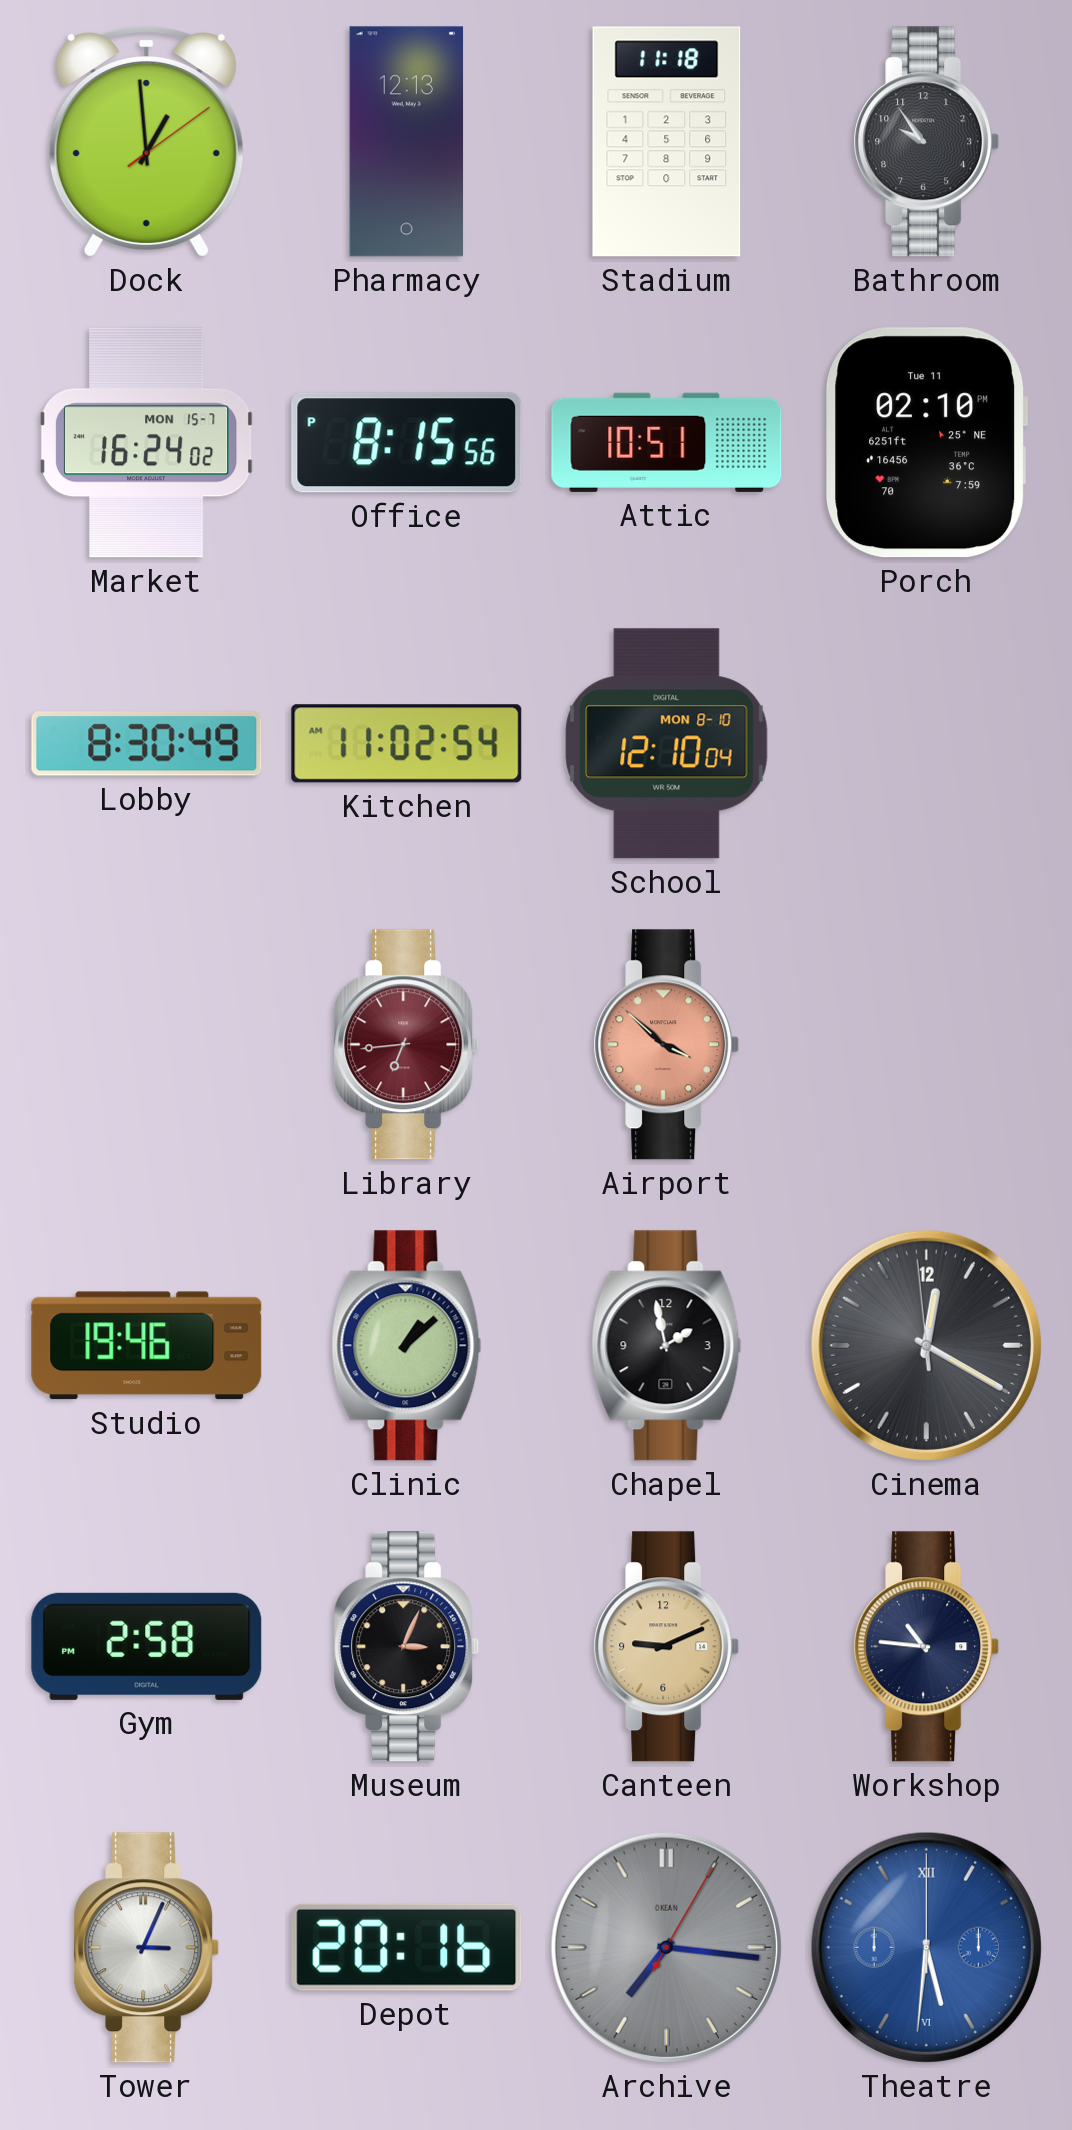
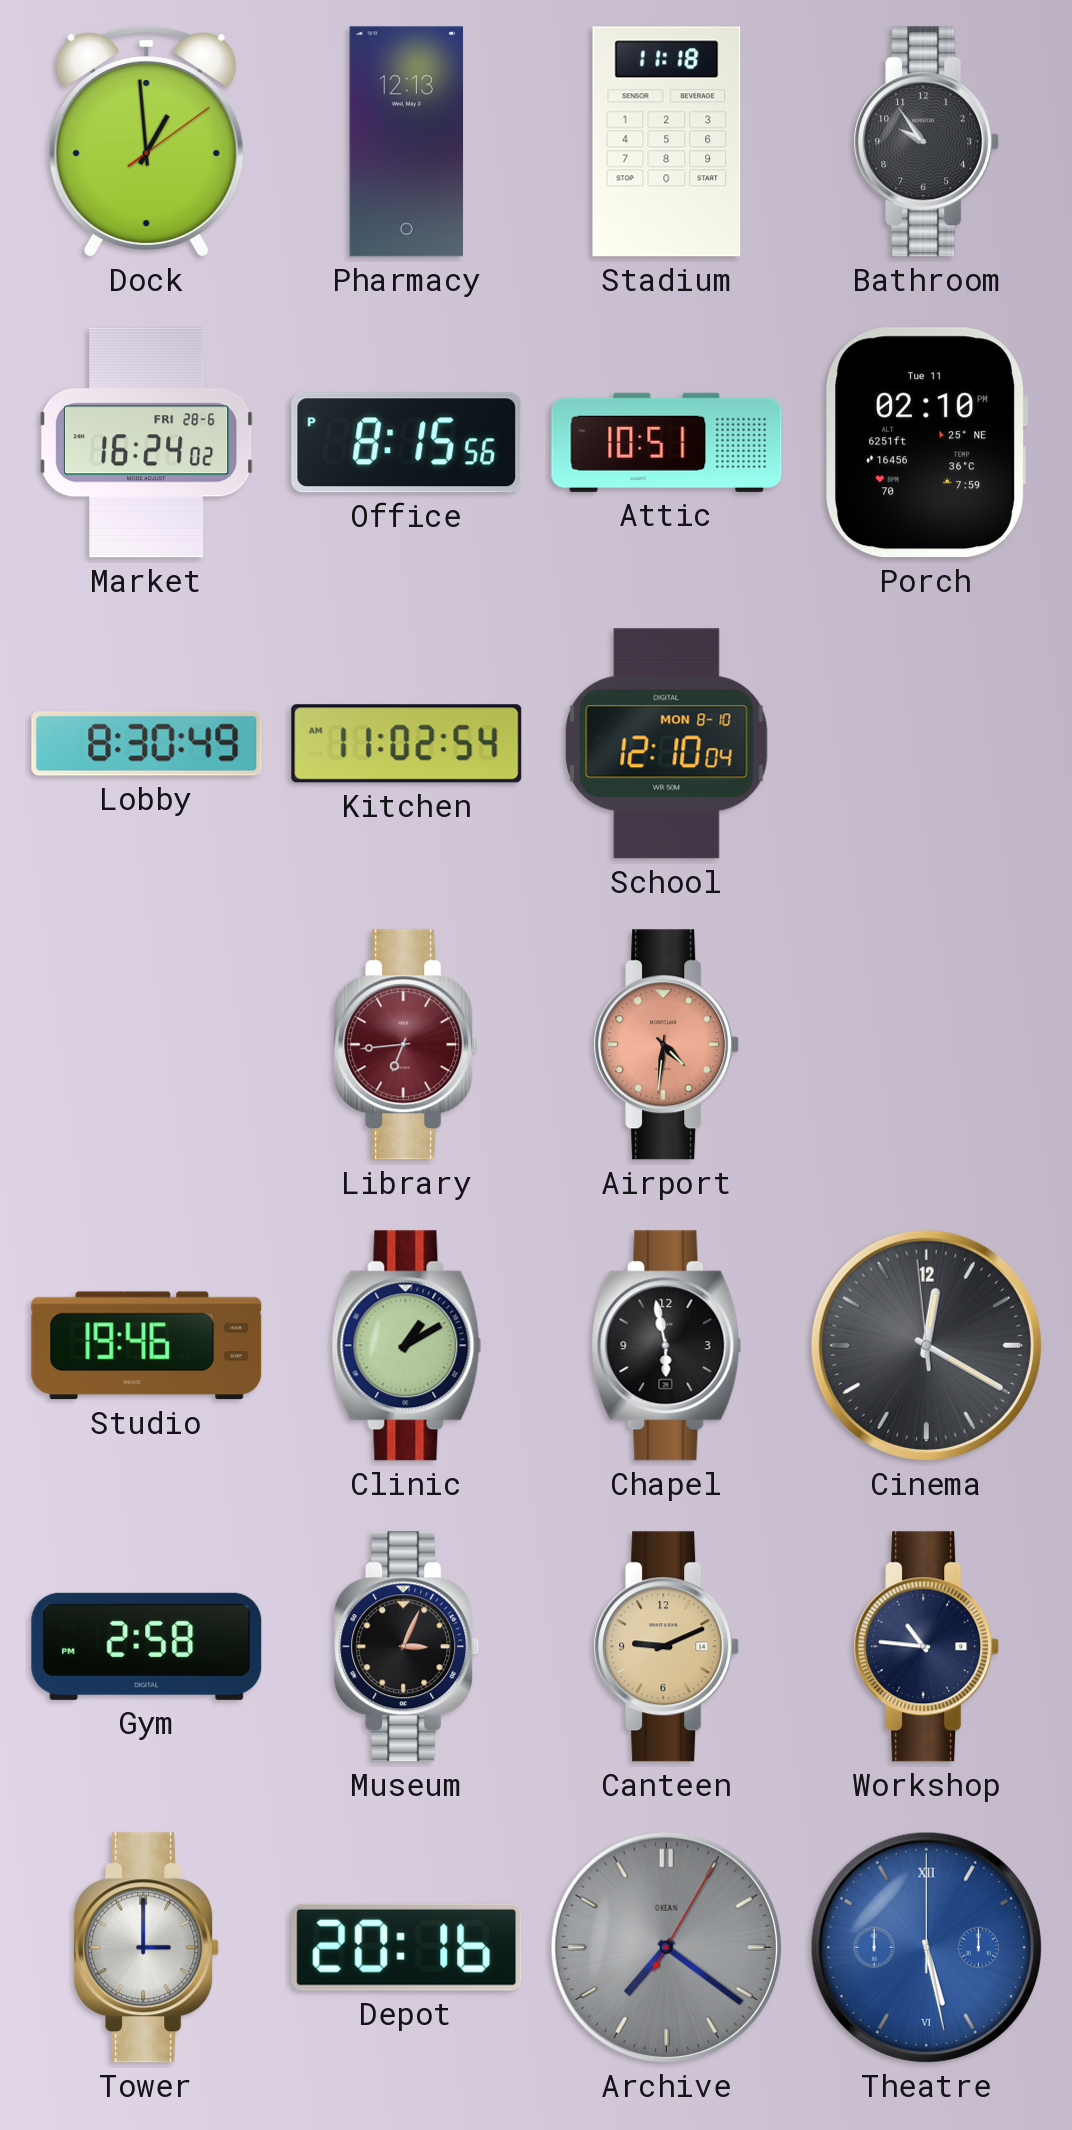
Market date: MON 15-7 -> FRI 28-6
Airport: 3:52 -> 4:31
Clinic: 1:08 -> 1:10
Chapel: 1:58 -> 5:58
Tower: 3:04 -> 3:00
Archive: 7:16 -> 7:21
Theatre: 5:31 -> 5:28
